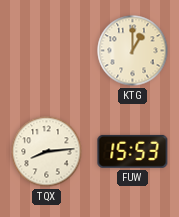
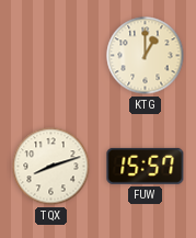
TQX: 8:14 -> 8:12
FUW: 15:53 -> 15:57
